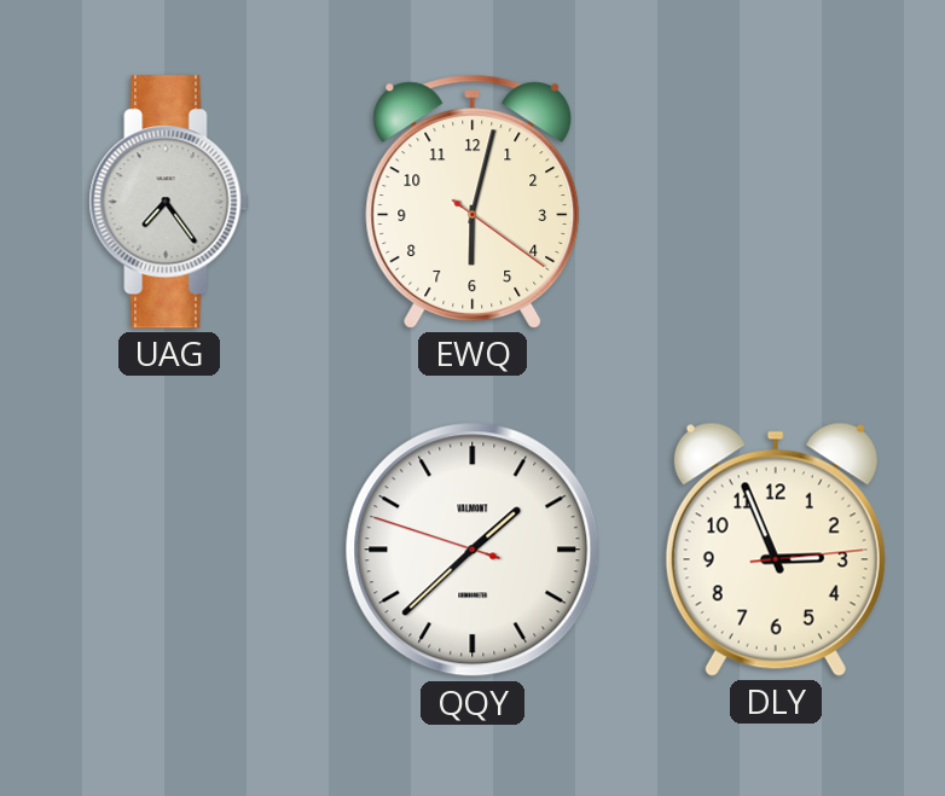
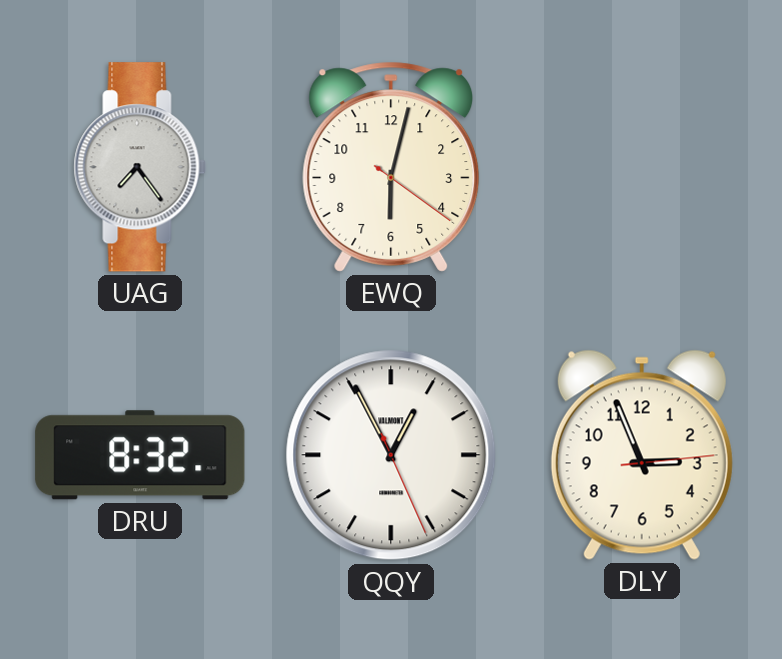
DRU: none -> 8:32
QQY: 1:37 -> 12:55
